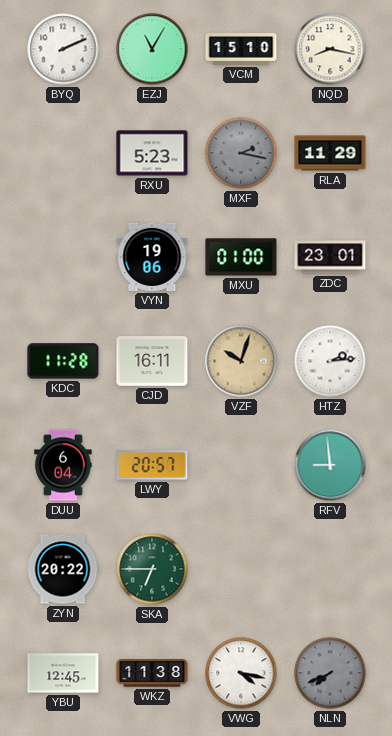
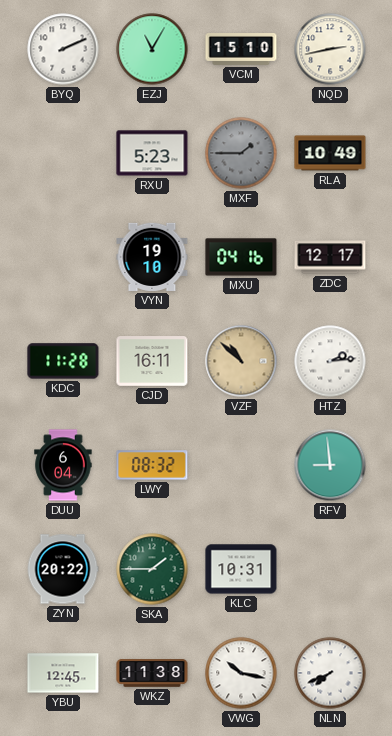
NQD: 8:17 -> 2:43
MXF: 2:17 -> 1:45
RLA: 11:29 -> 10:49
VYN: 19:06 -> 19:10
MXU: 01:00 -> 04:16
ZDC: 23:01 -> 12:17
VZF: 10:03 -> 10:52
LWY: 20:57 -> 08:32
SKA: 6:45 -> 1:45
KLC: none -> 10:31
VWG: 4:17 -> 10:17
NLN dial: grey -> white
